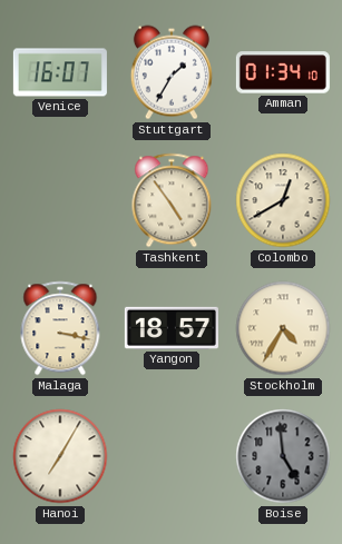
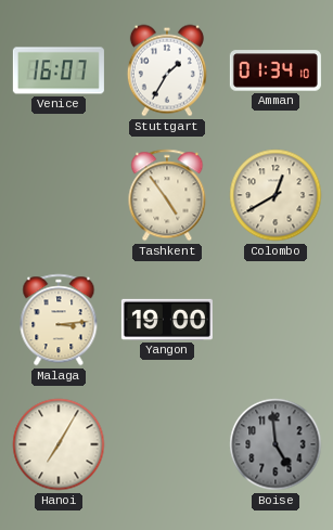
Malaga: 3:17 -> 3:14
Yangon: 18:57 -> 19:00
Stockholm: 4:35 -> none
